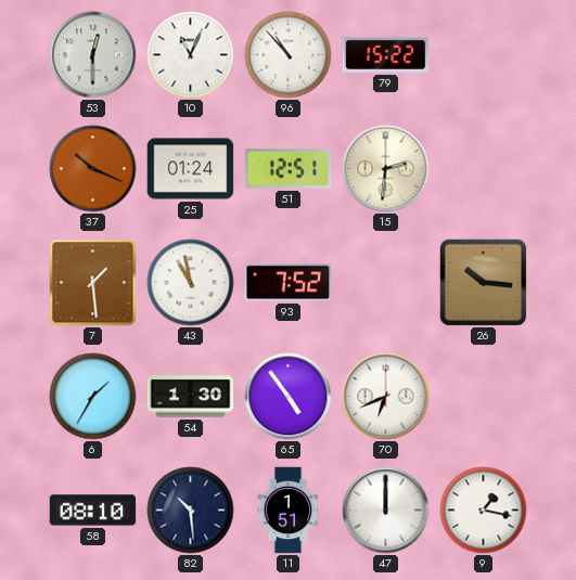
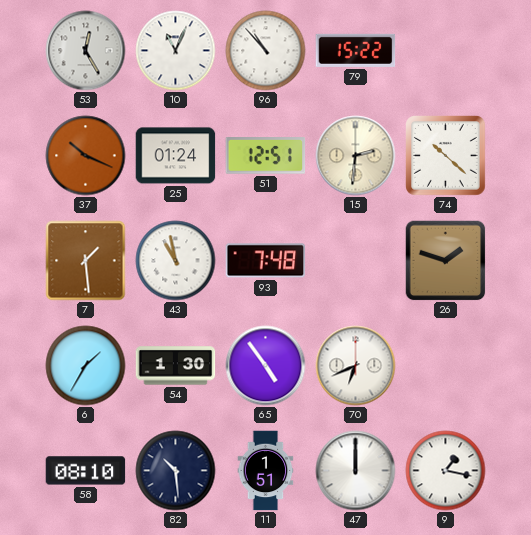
53: 12:30 -> 12:25
74: none -> 10:22
93: 7:52 -> 7:48
26: 10:16 -> 1:48
